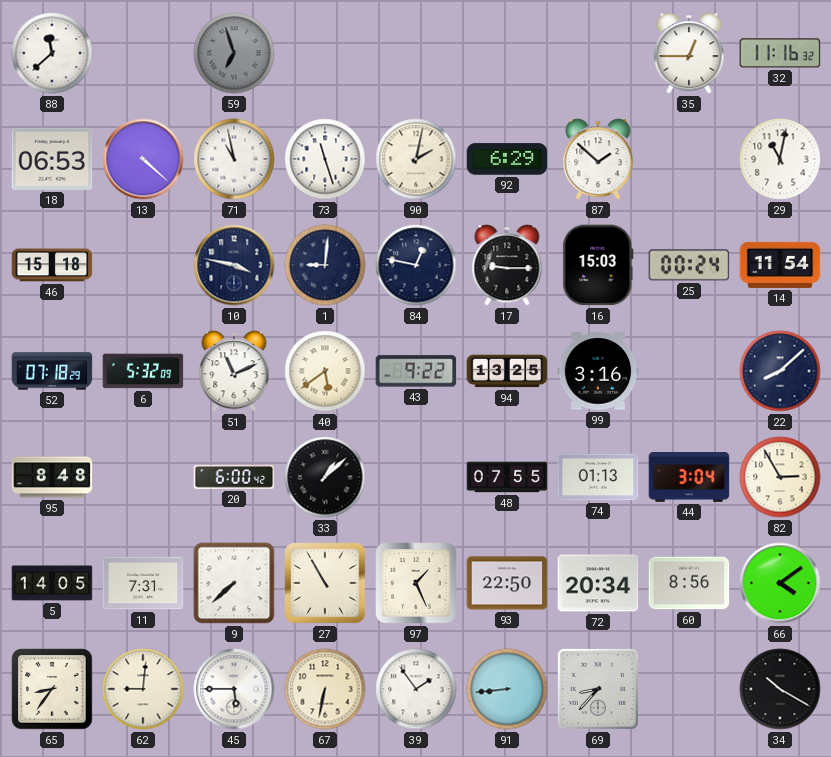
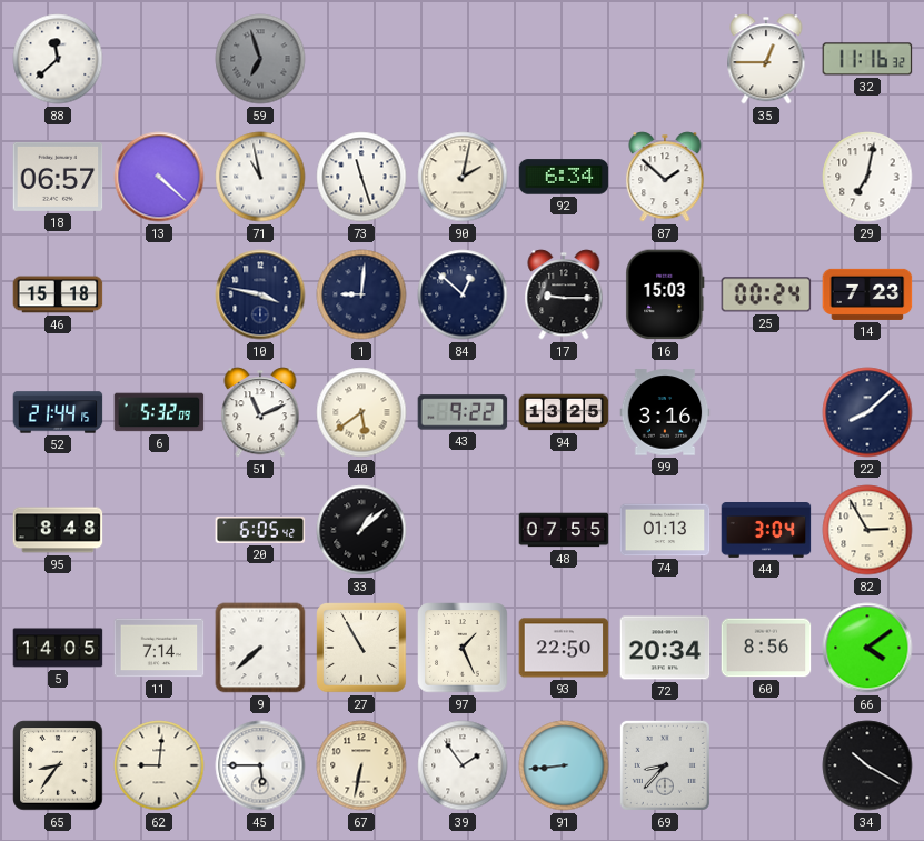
18: 06:53 -> 06:57
92: 6:29 -> 6:34
29: 11:02 -> 7:02
84: 12:47 -> 12:52
14: 11:54 -> 7:23
52: 07:18 -> 21:44
20: 6:00 -> 6:05
11: 7:31 -> 7:14
